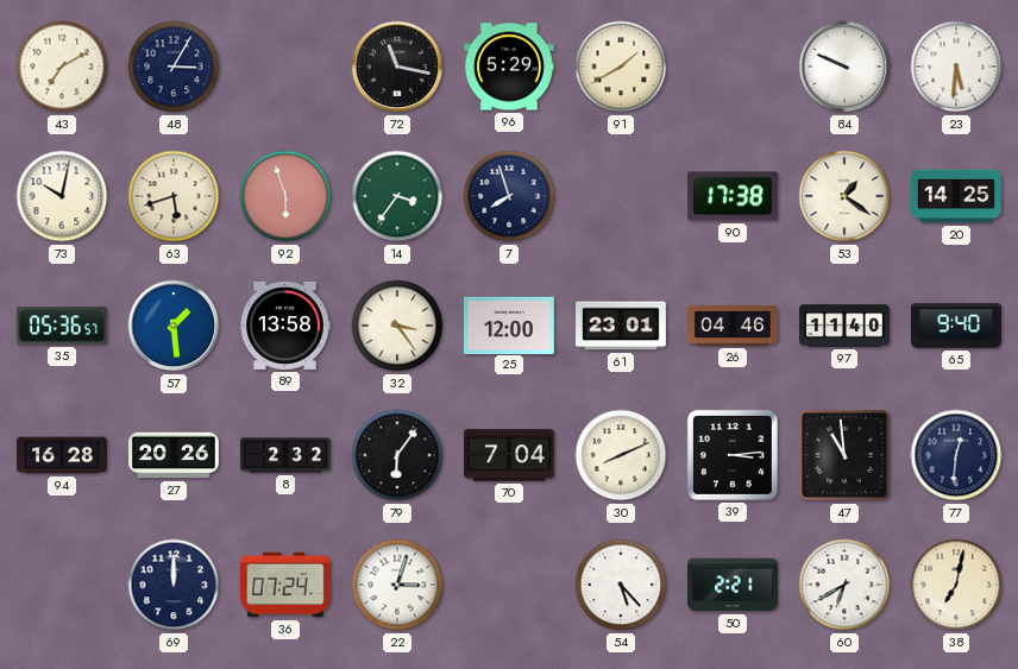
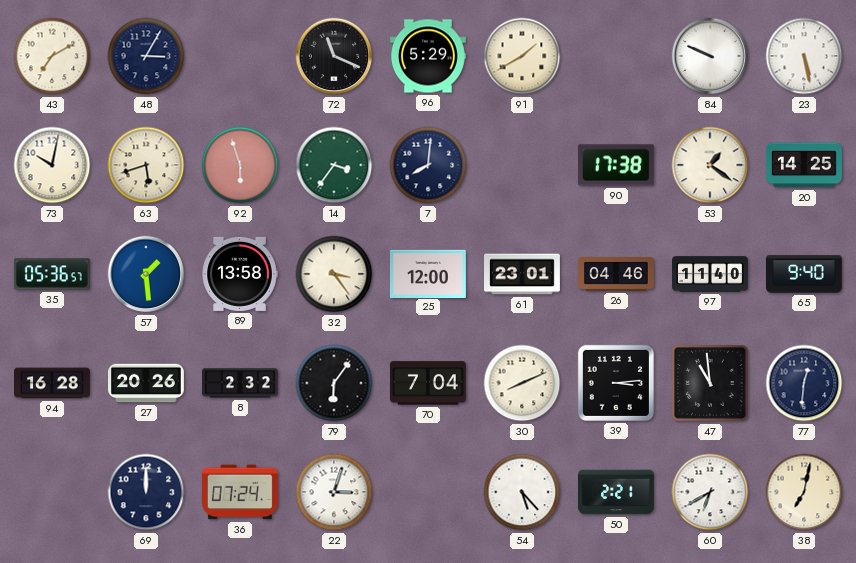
72: 11:17 -> 11:19
23: 5:31 -> 5:28
7: 7:57 -> 8:01
